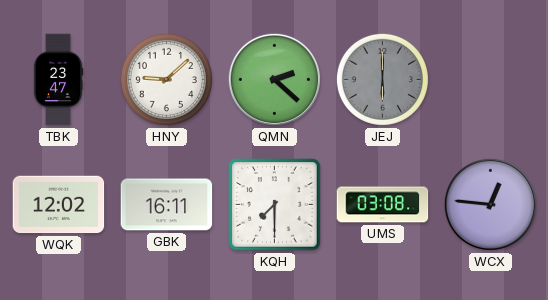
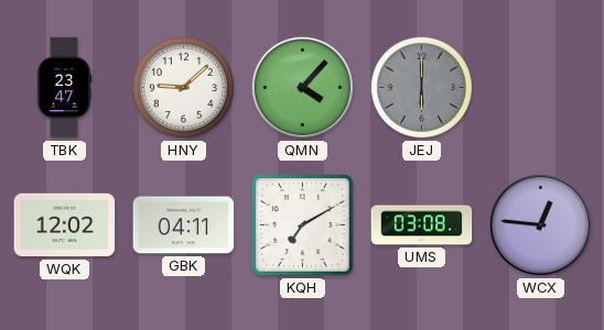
QMN: 2:22 -> 4:07
GBK: 16:11 -> 04:11
KQH: 7:30 -> 7:10
